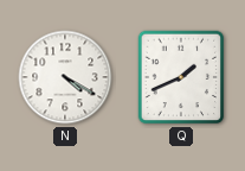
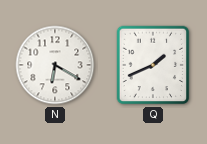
N: 4:20 -> 6:20
